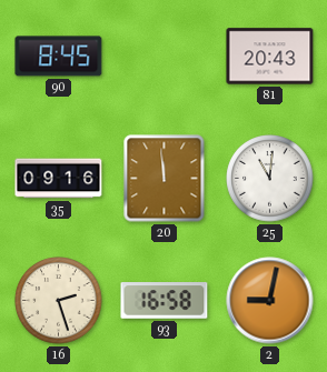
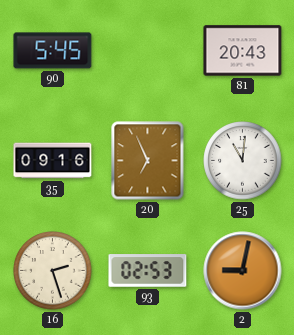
90: 8:45 -> 5:45
20: 11:59 -> 6:56
93: 16:58 -> 02:53
